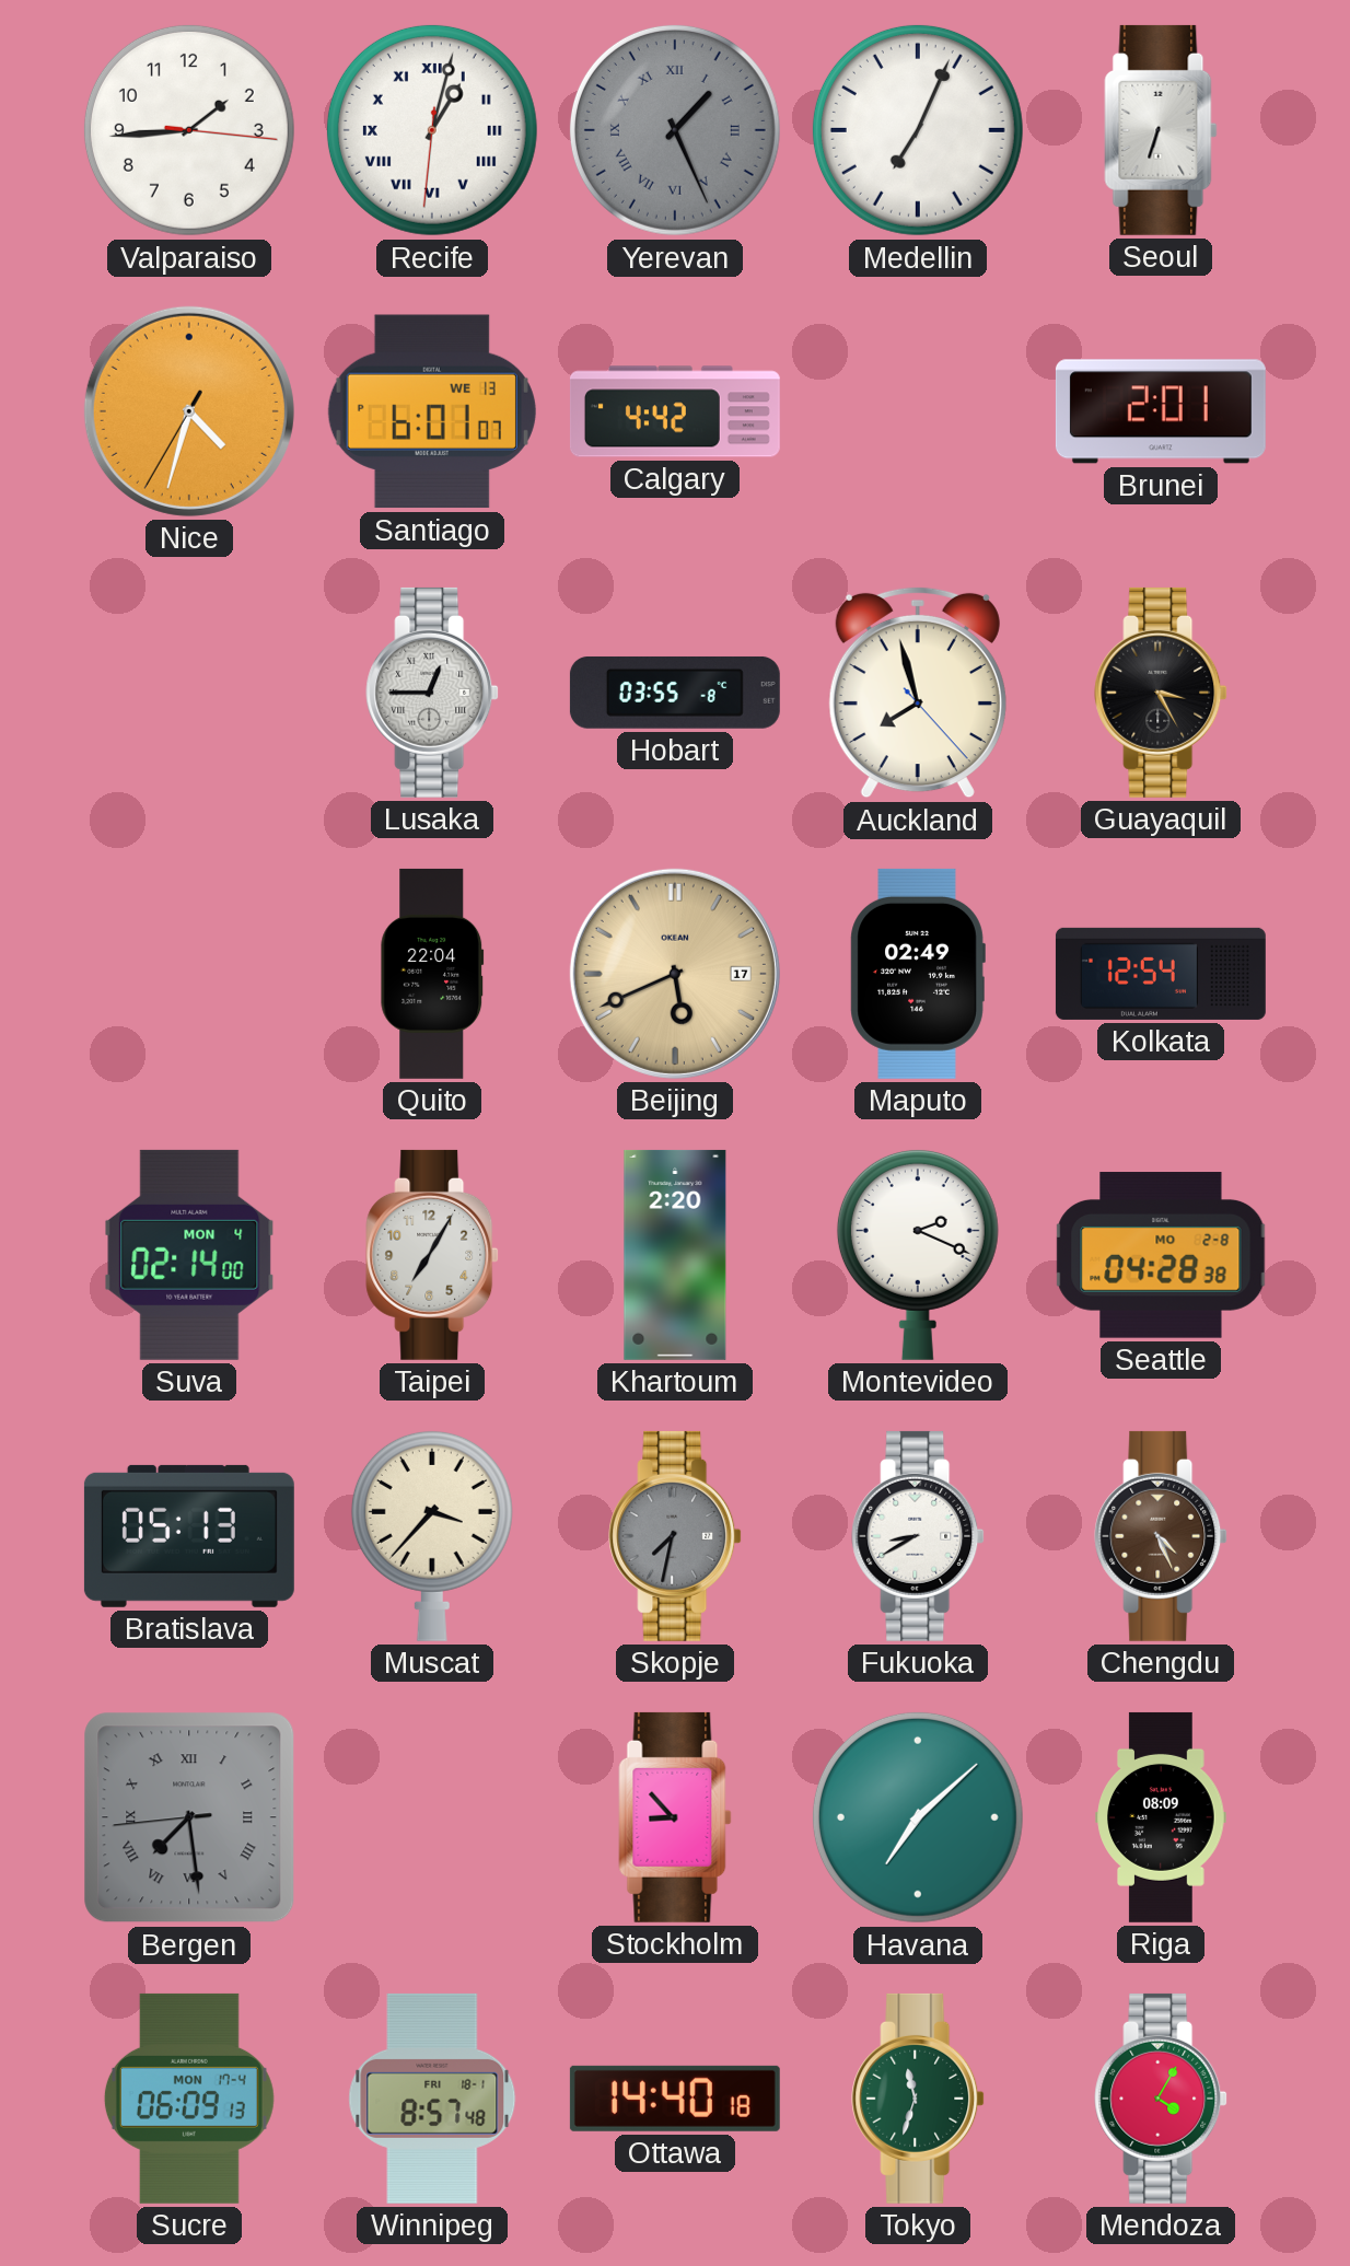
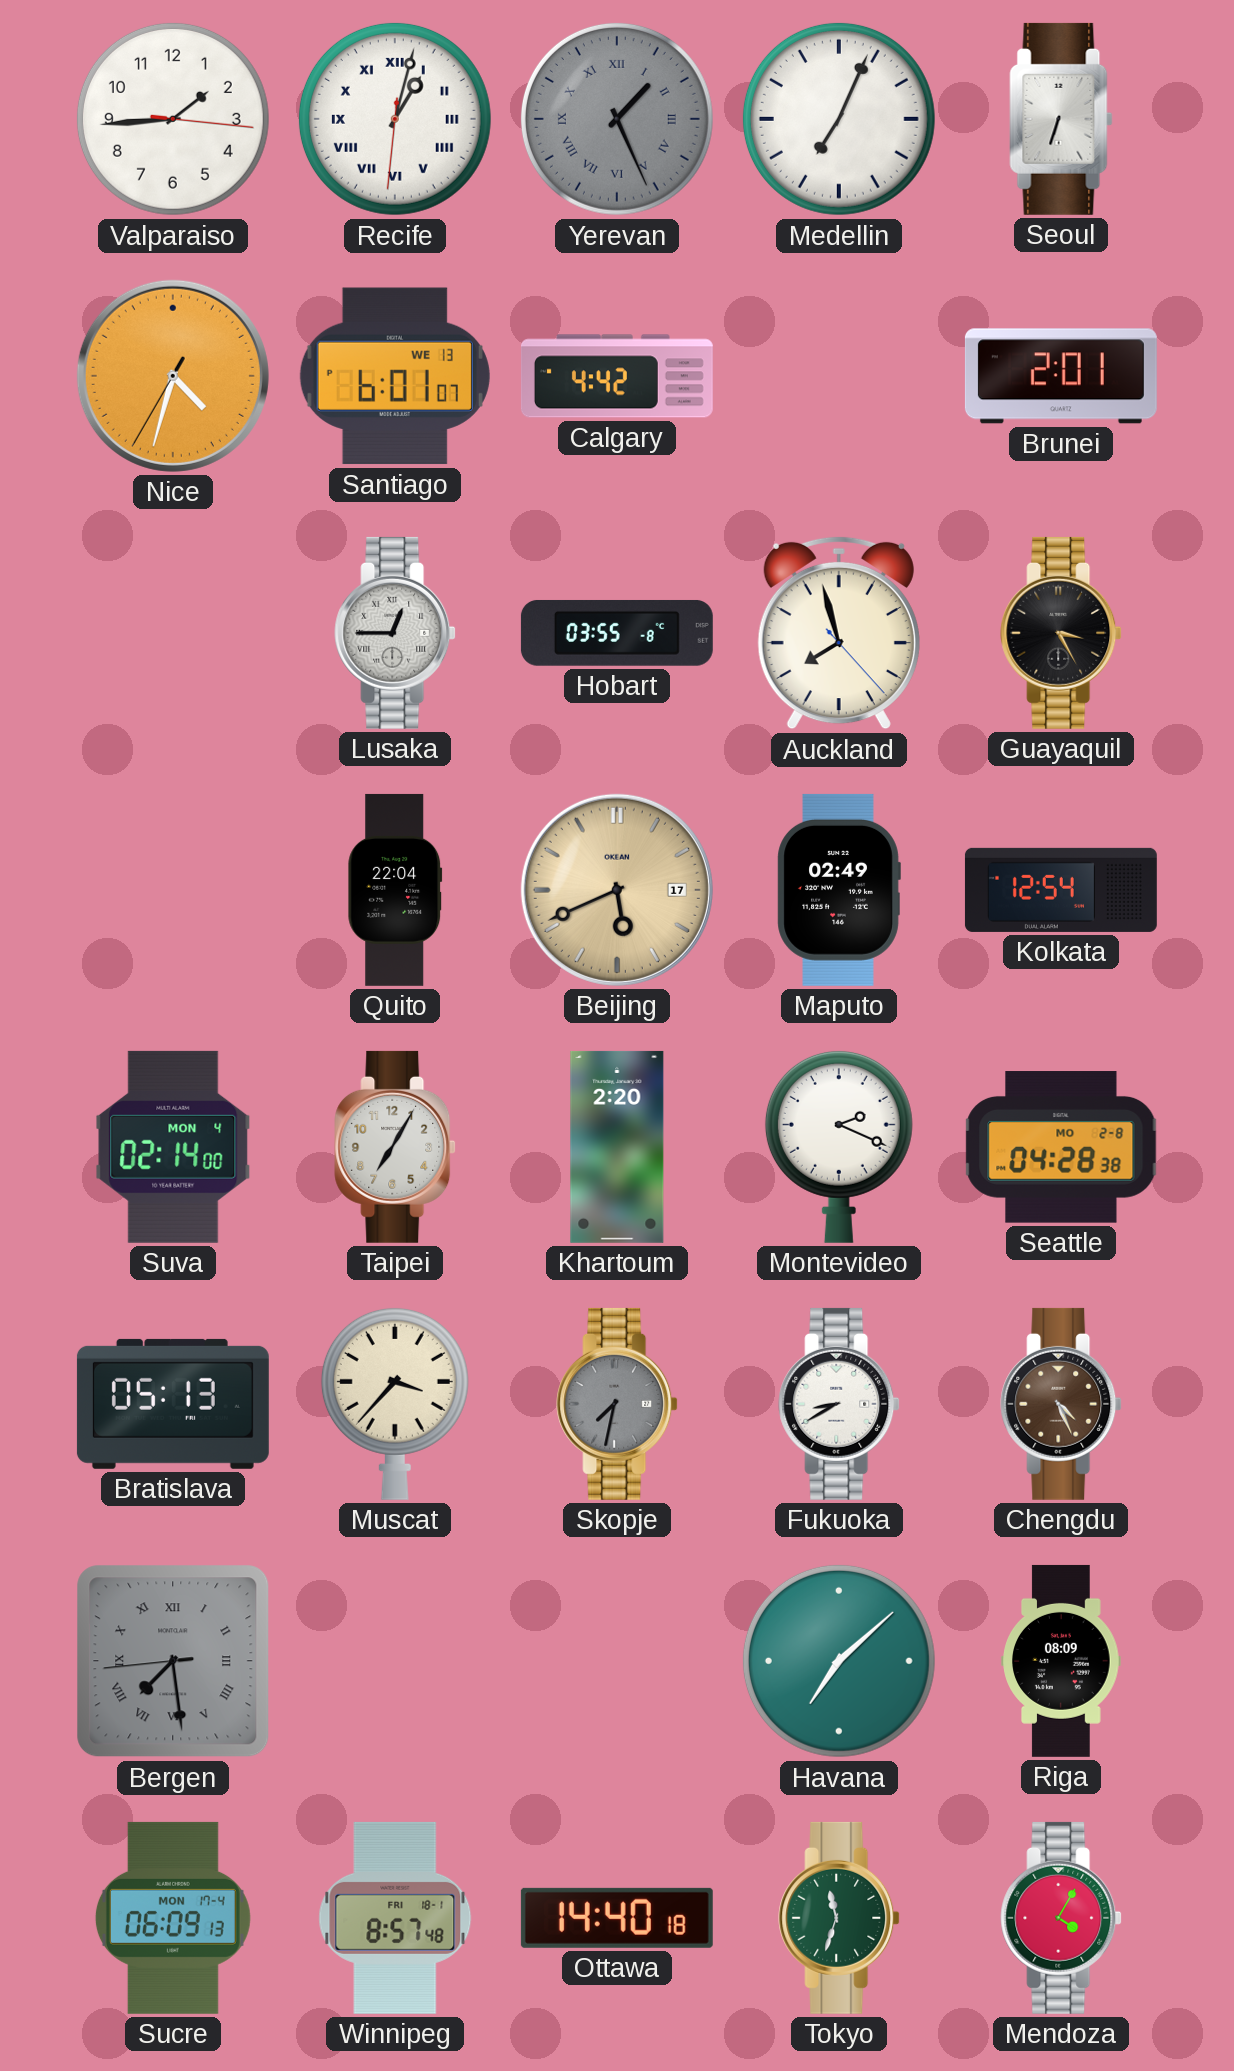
Stockholm: 8:53 -> none
